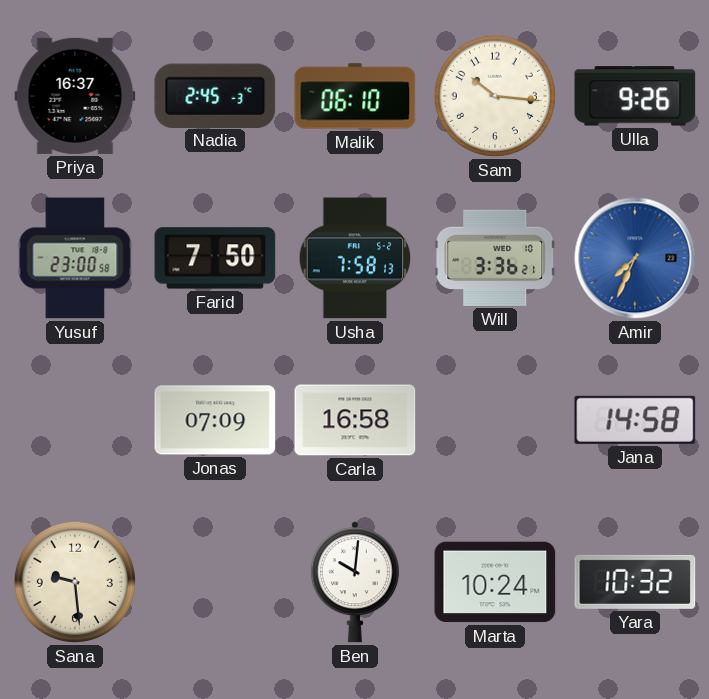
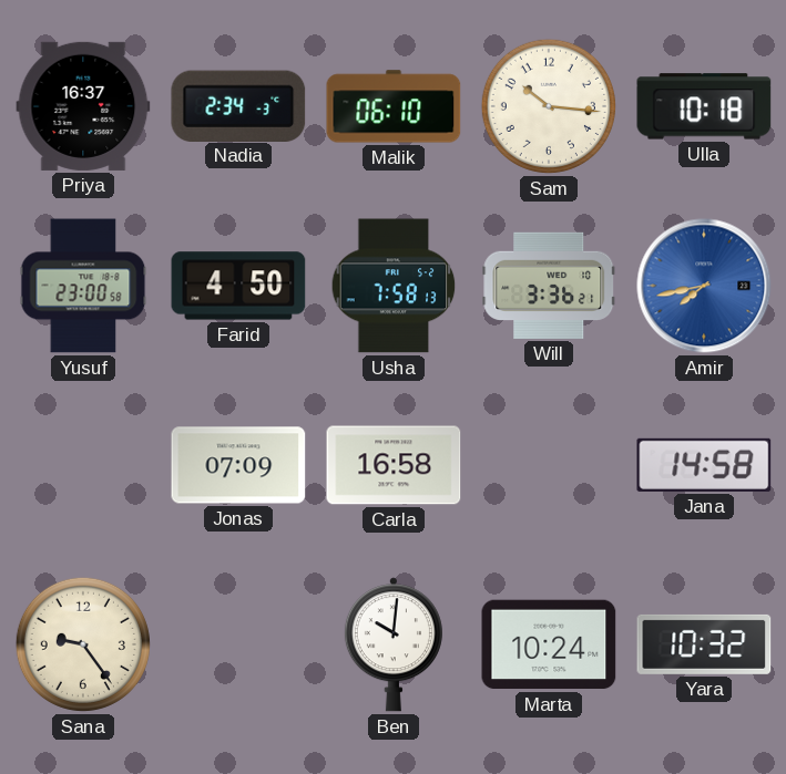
Nadia: 2:45 -> 2:34
Ulla: 9:26 -> 10:18
Farid: 7:50 -> 4:50
Amir: 7:34 -> 7:43
Sana: 9:29 -> 9:24
